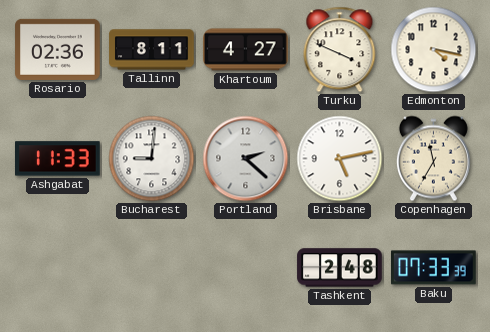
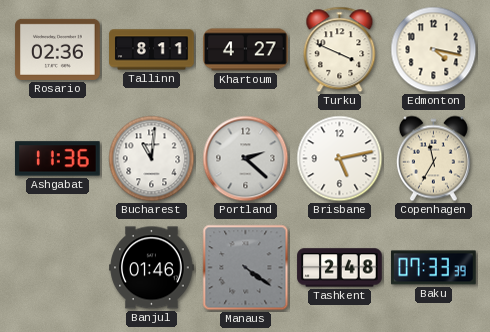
Ashgabat: 11:33 -> 11:36
Bucharest: 9:01 -> 11:01
Banjul: none -> 01:46
Manaus: none -> 4:21
